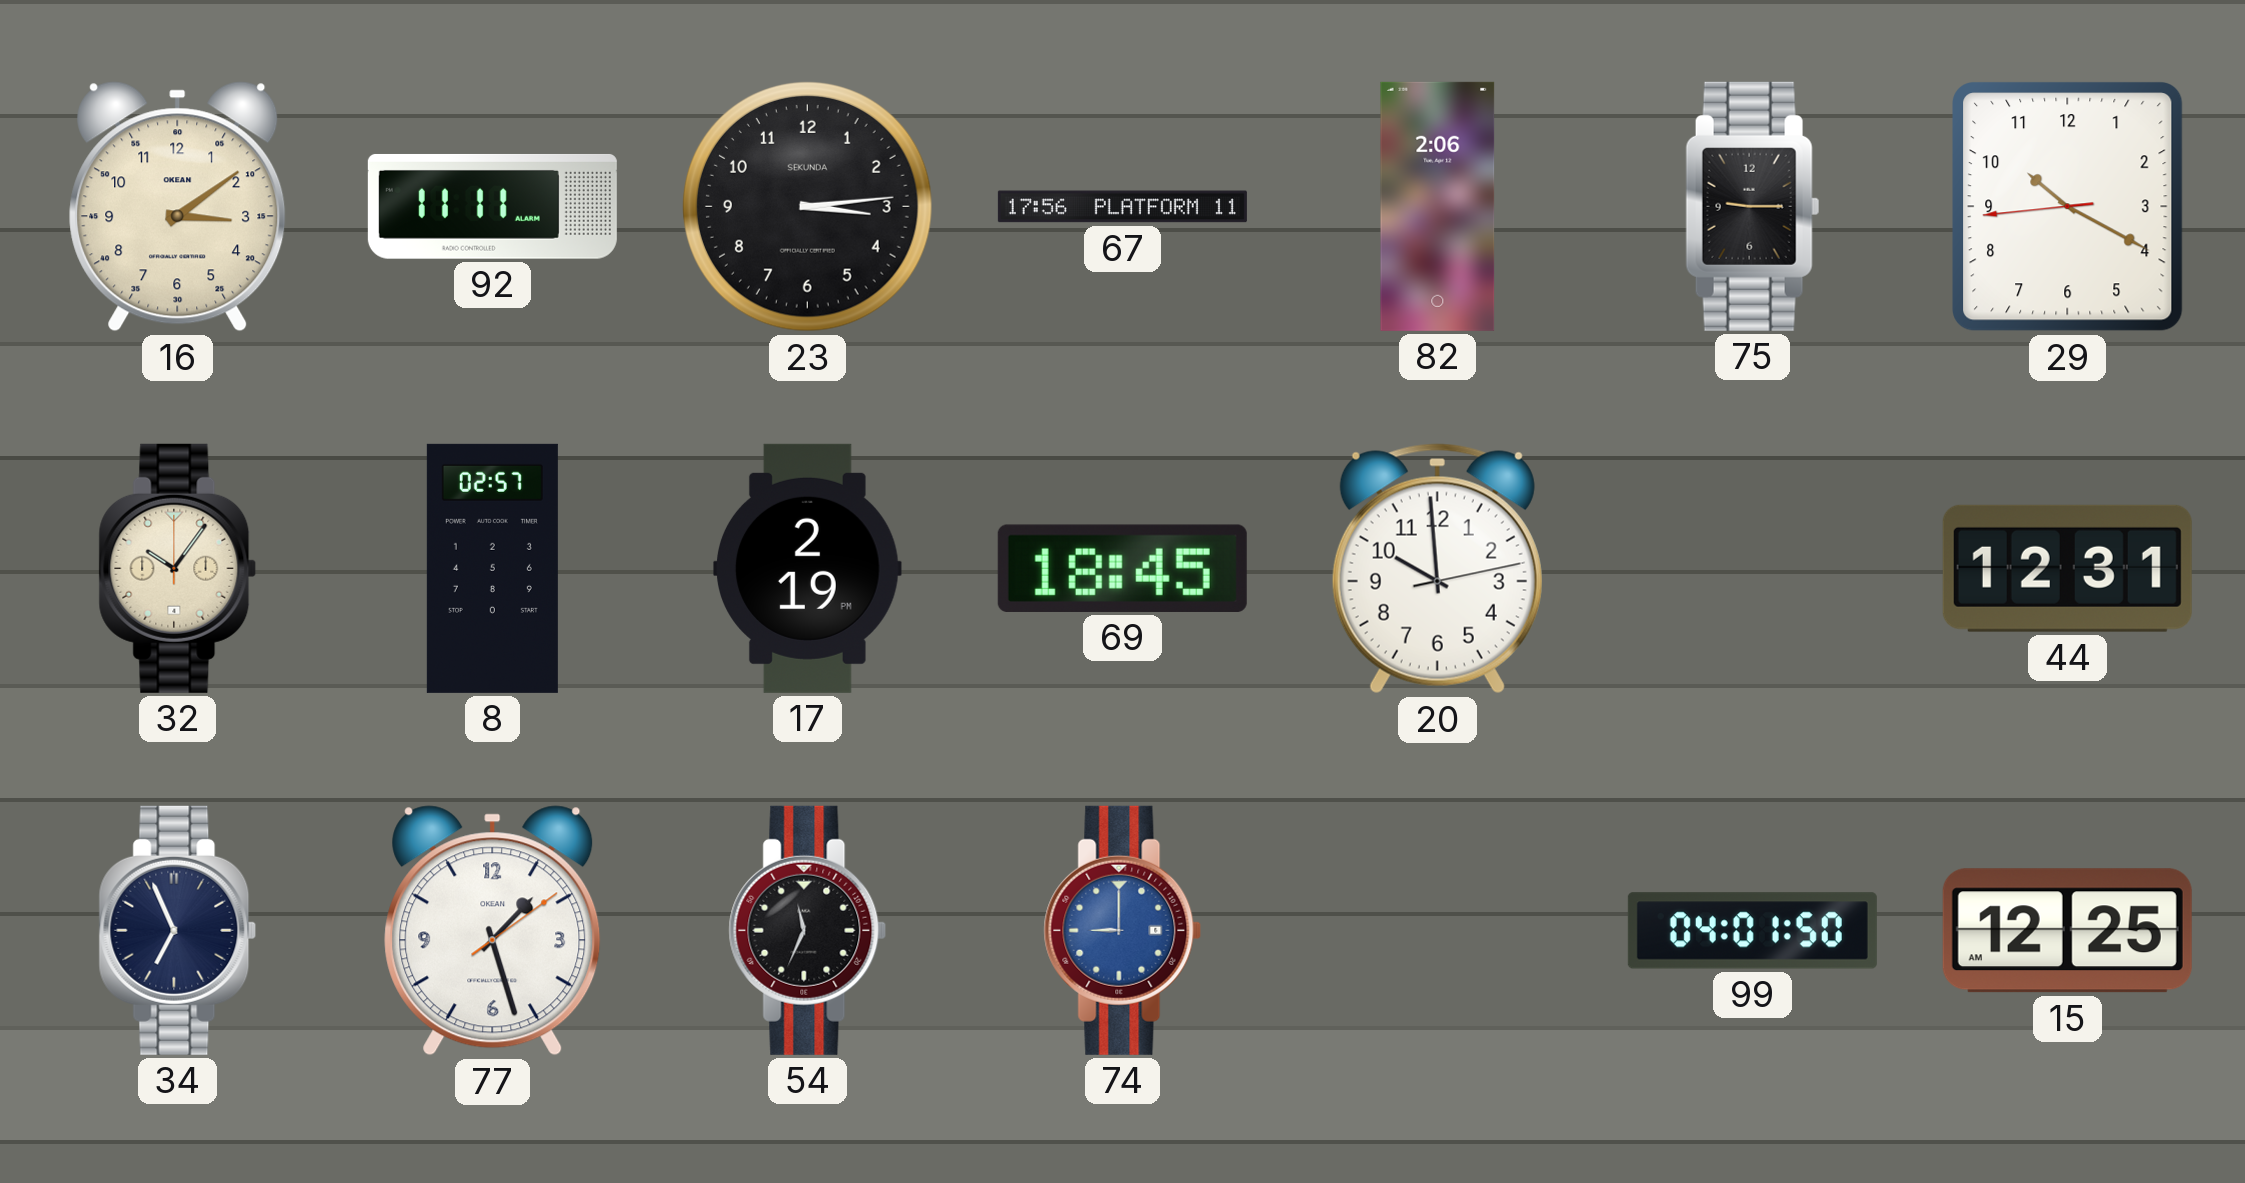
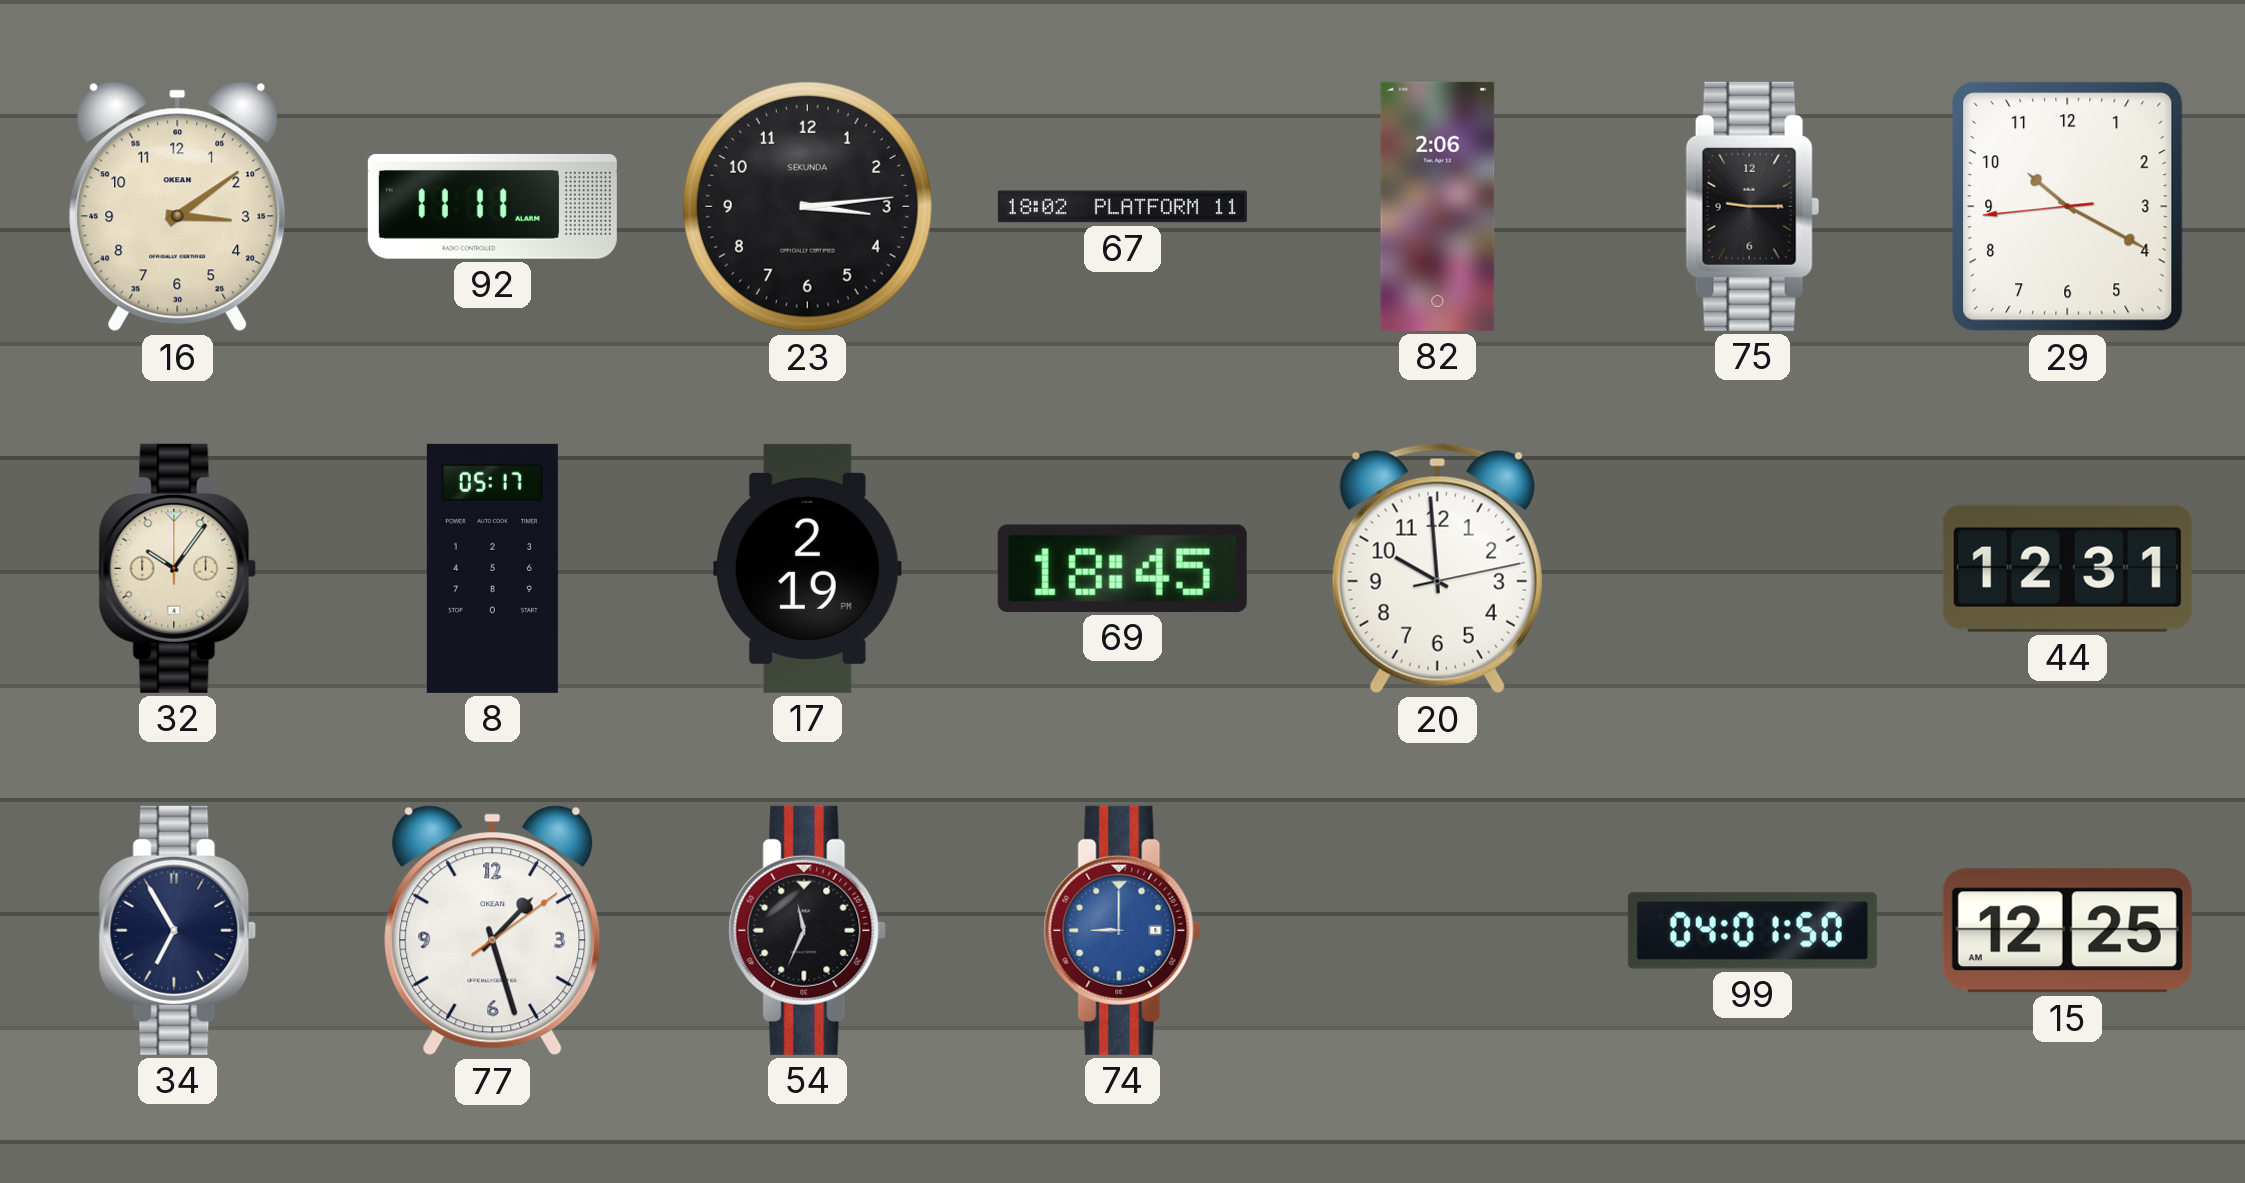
67: 17:56 -> 18:02
8: 02:57 -> 05:17
34: 6:56 -> 6:55
